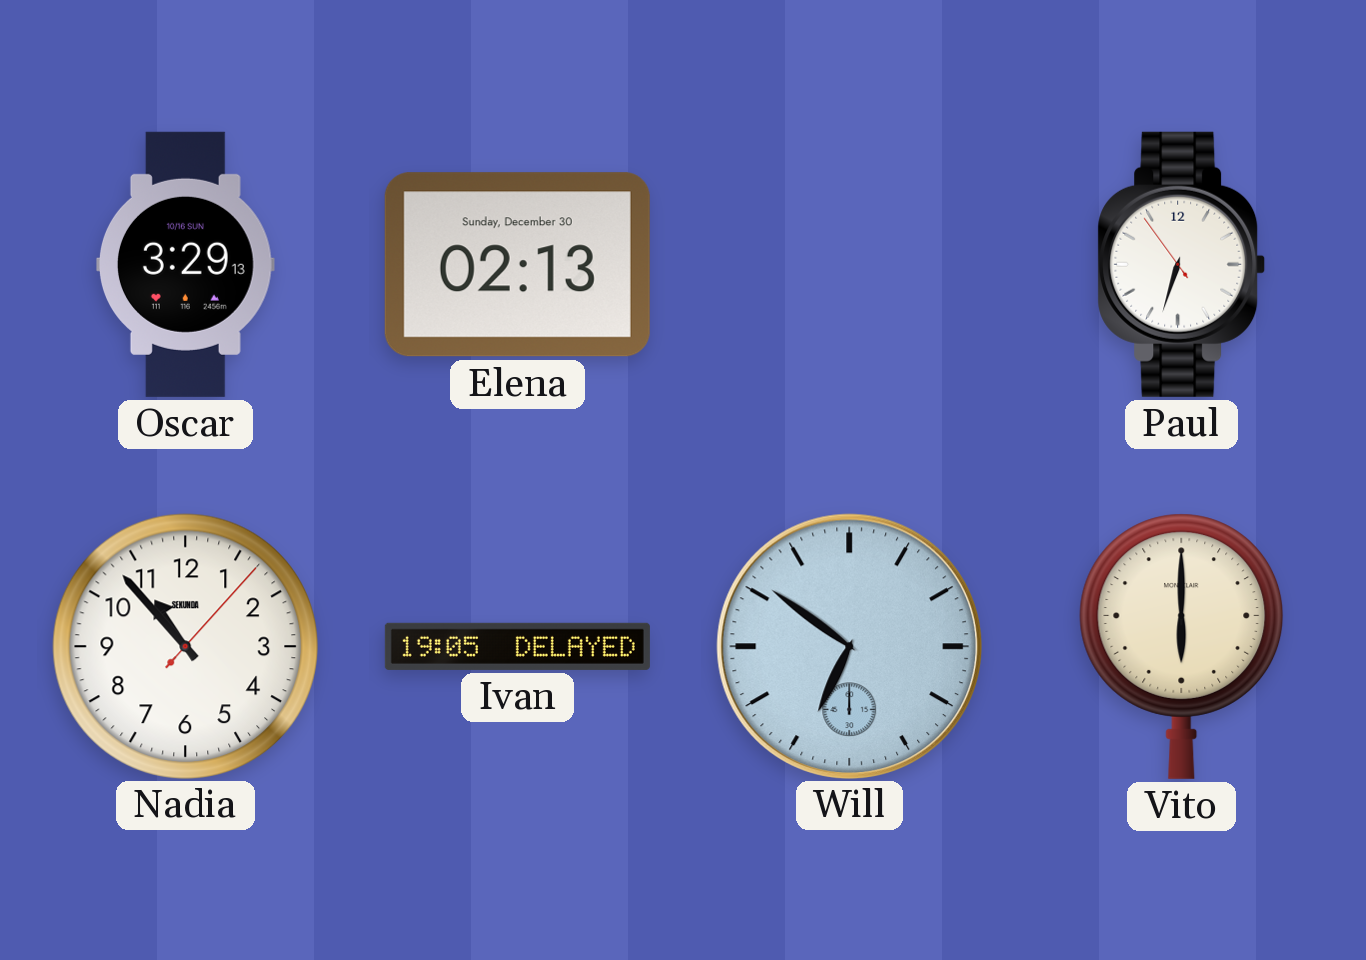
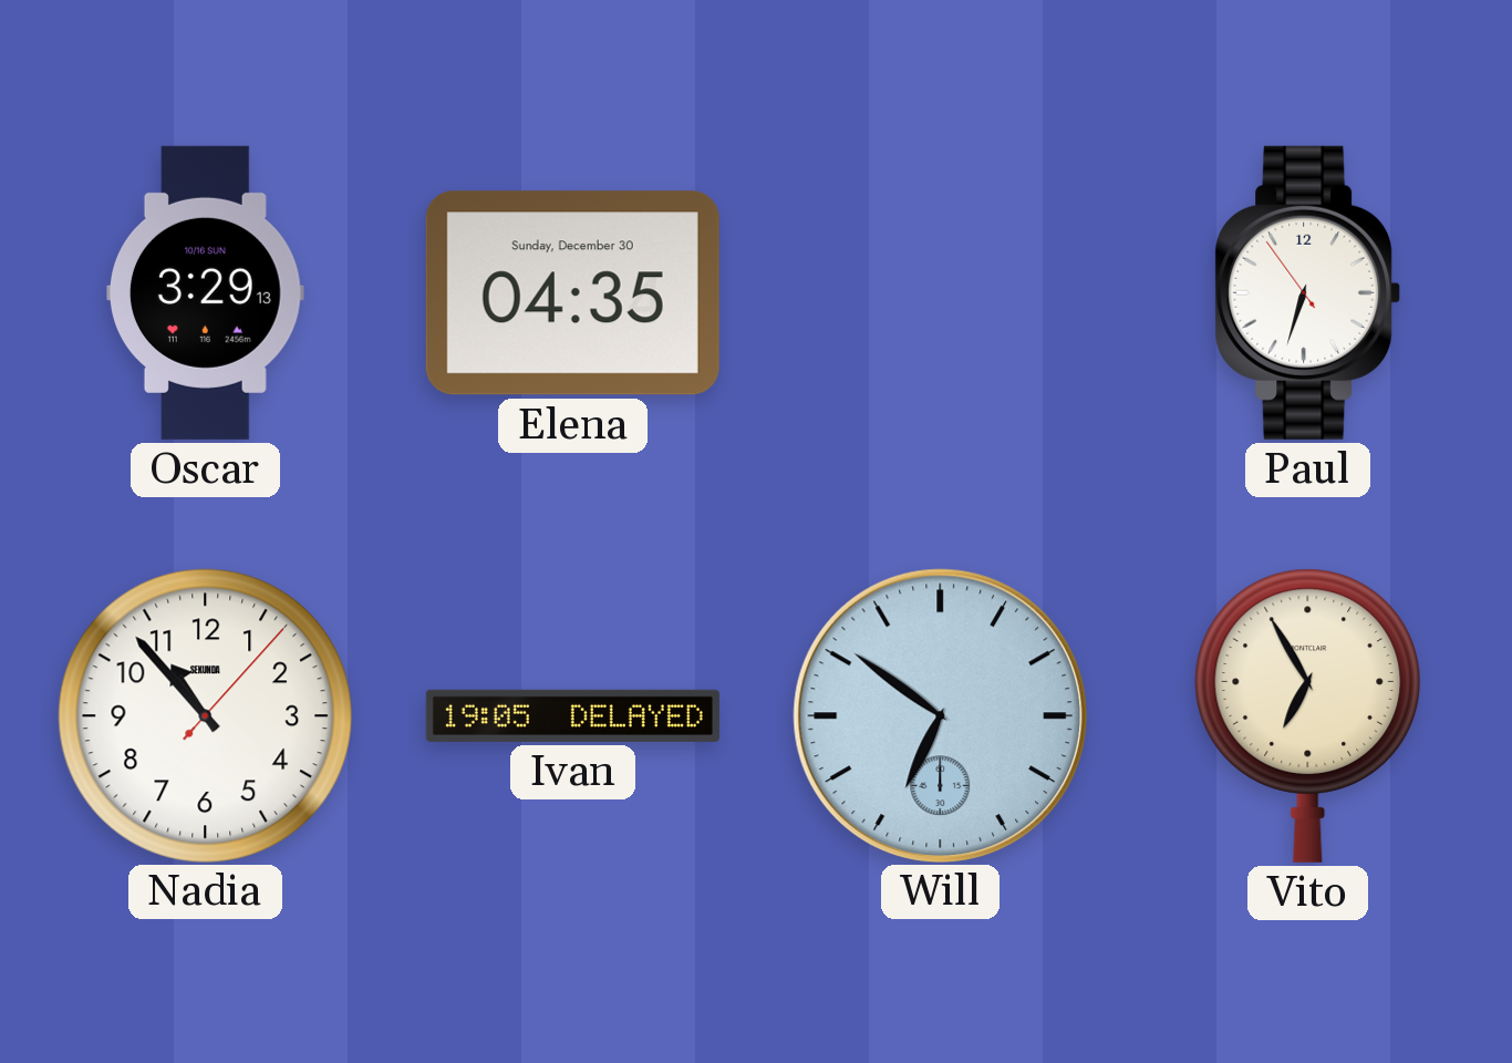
Elena: 02:13 -> 04:35
Vito: 6:00 -> 6:55
